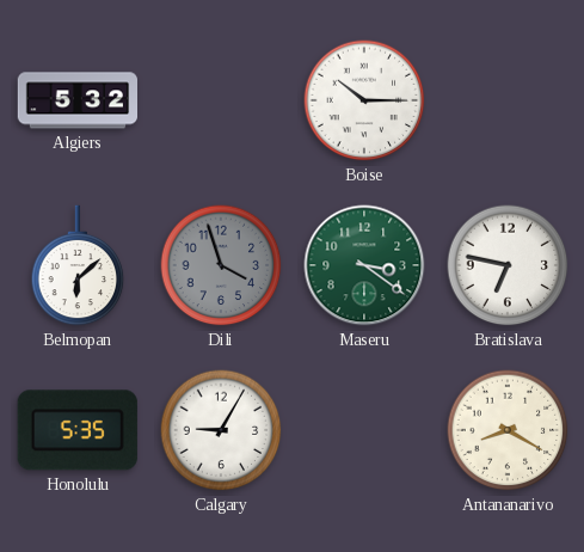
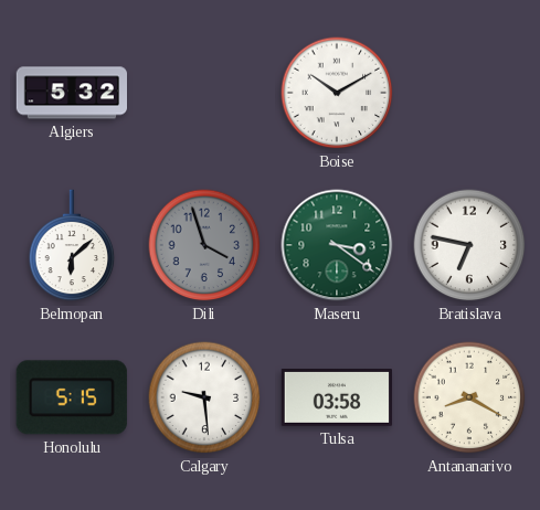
Boise: 10:15 -> 10:10
Honolulu: 5:35 -> 5:15
Calgary: 9:05 -> 9:29
Tulsa: none -> 03:58
